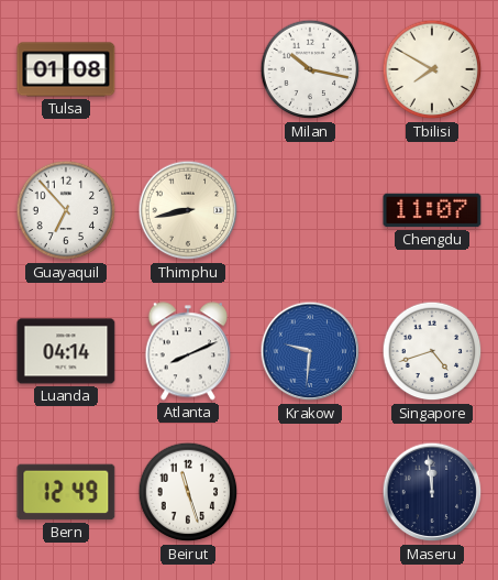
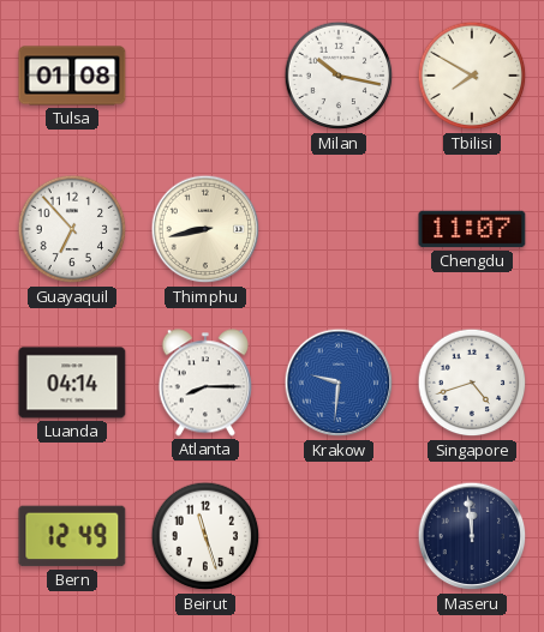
Atlanta: 8:11 -> 8:15
